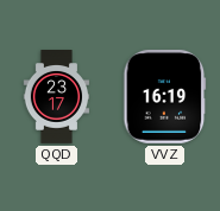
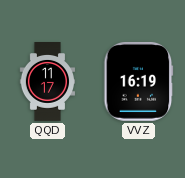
QQD: 23:17 -> 11:17
